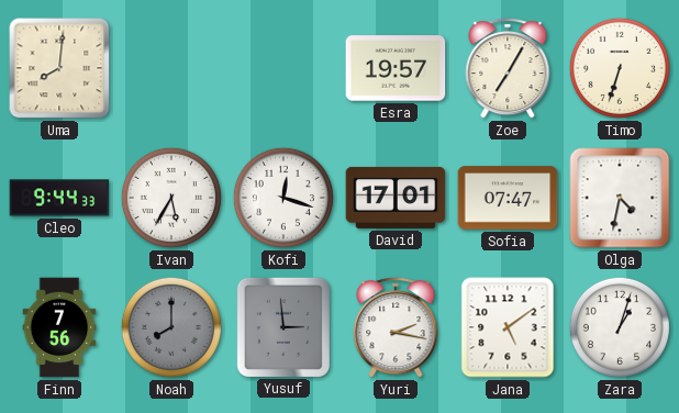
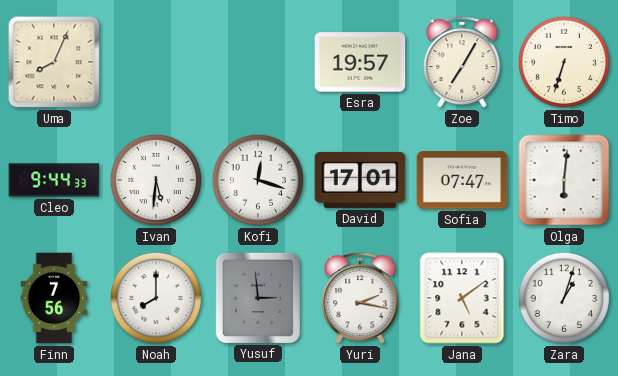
Uma: 8:01 -> 8:04
Ivan: 5:35 -> 5:31
Olga: 4:32 -> 6:01
Noah dial: grey -> white
